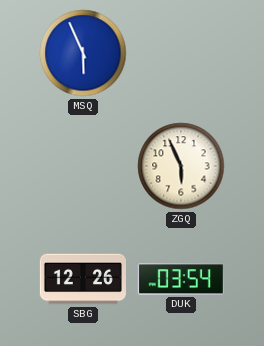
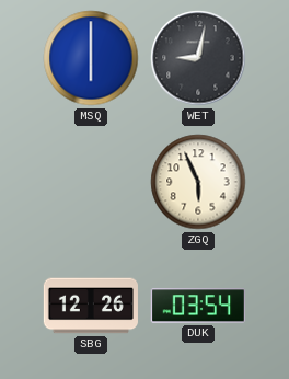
MSQ: 5:56 -> 6:00
WET: none -> 9:02
